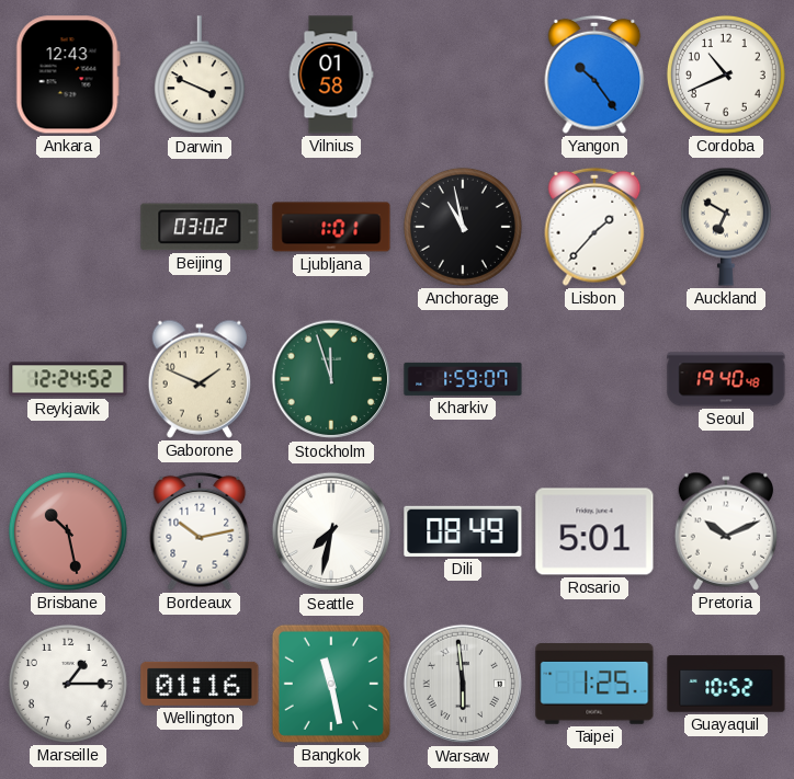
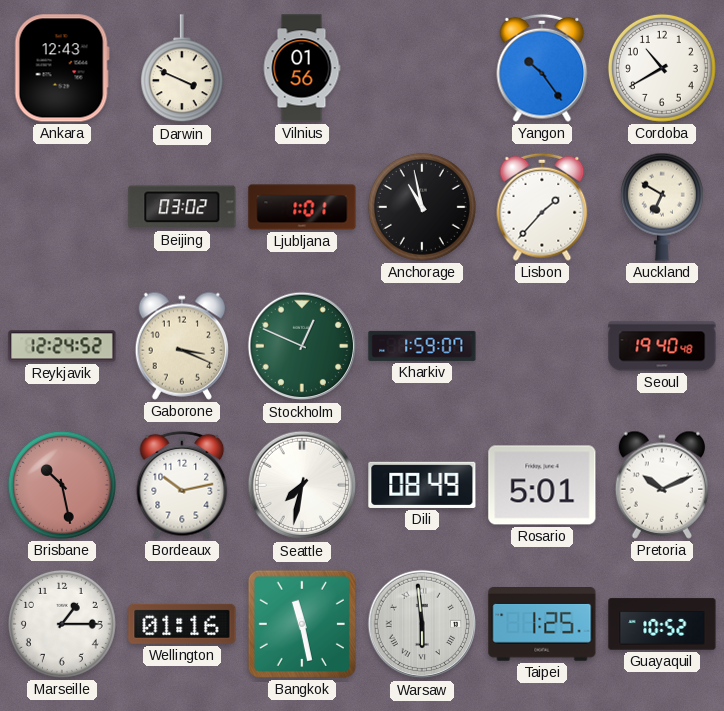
Vilnius: 01:58 -> 01:56
Cordoba: 10:41 -> 10:40
Gaborone: 1:49 -> 3:19
Stockholm: 11:57 -> 12:49
